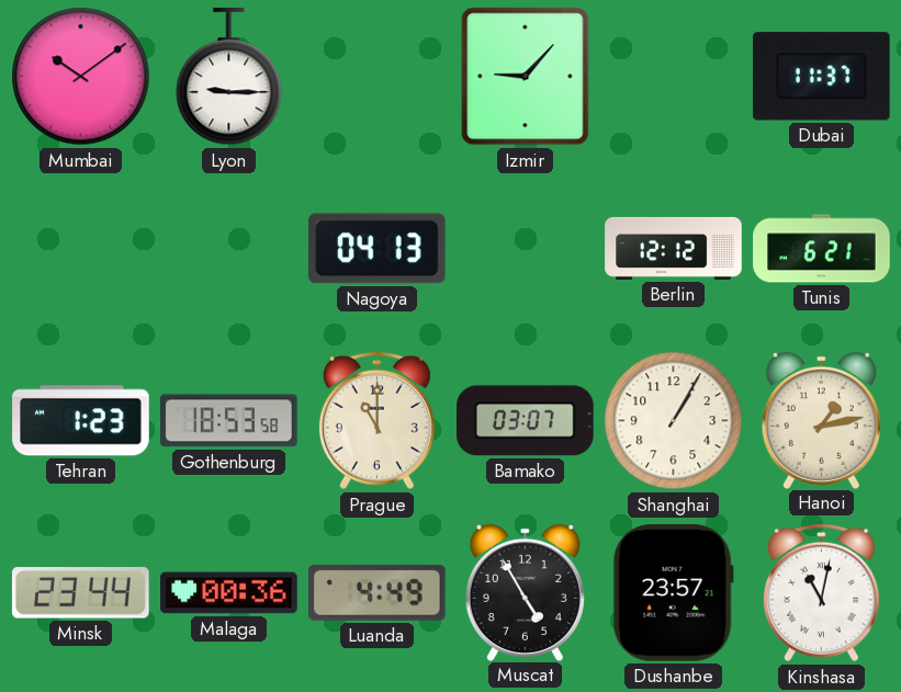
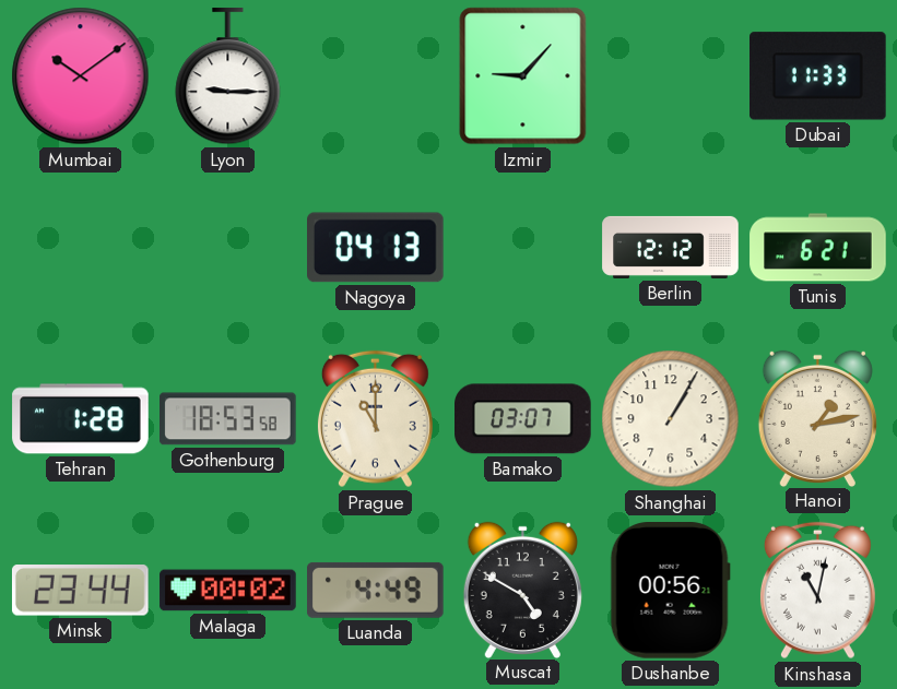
Dubai: 11:37 -> 11:33
Tehran: 1:23 -> 1:28
Malaga: 00:36 -> 00:02
Muscat: 4:55 -> 4:50
Dushanbe: 23:57 -> 00:56
